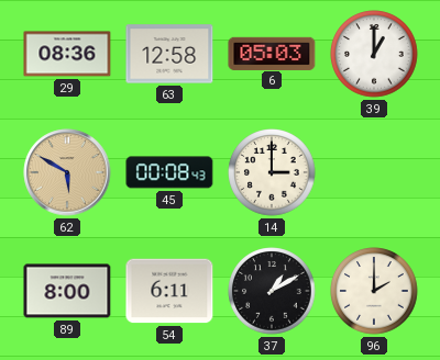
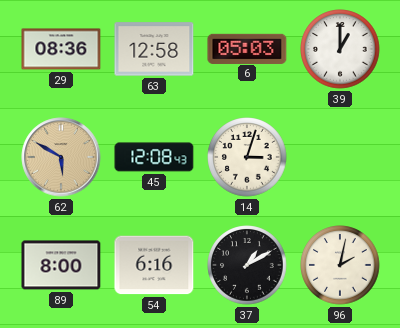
45: 00:08 -> 12:08
14: 3:00 -> 3:03
54: 6:11 -> 6:16
96: 2:00 -> 2:02
